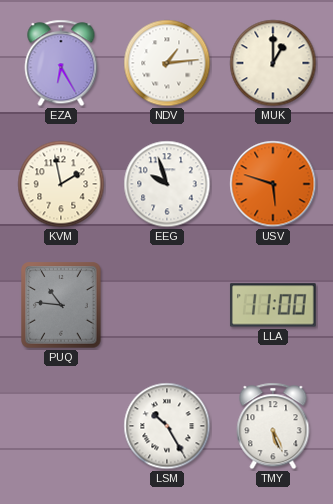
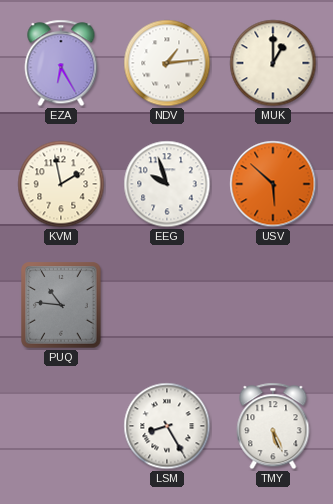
USV: 5:48 -> 5:52
LLA: 11:00 -> none
LSM: 10:25 -> 8:25
